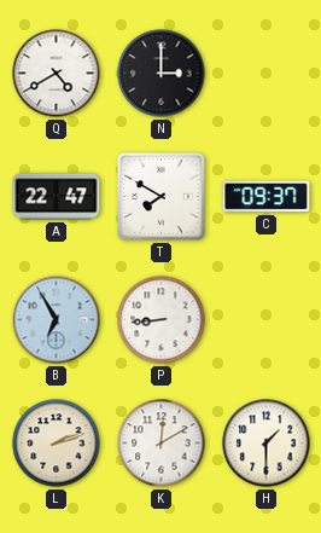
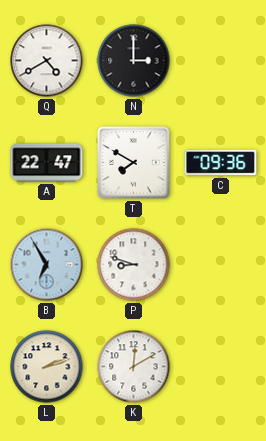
C: 09:37 -> 09:36
P: 8:44 -> 8:48
H: 1:30 -> none
